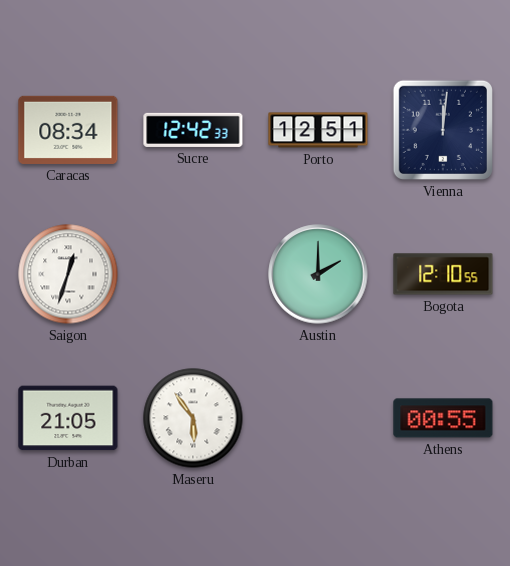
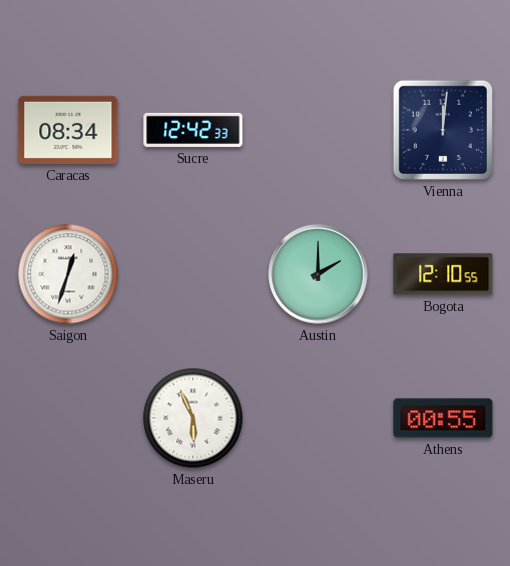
Porto: 12:51 -> none
Durban: 21:05 -> none
Maseru: 5:54 -> 5:56
